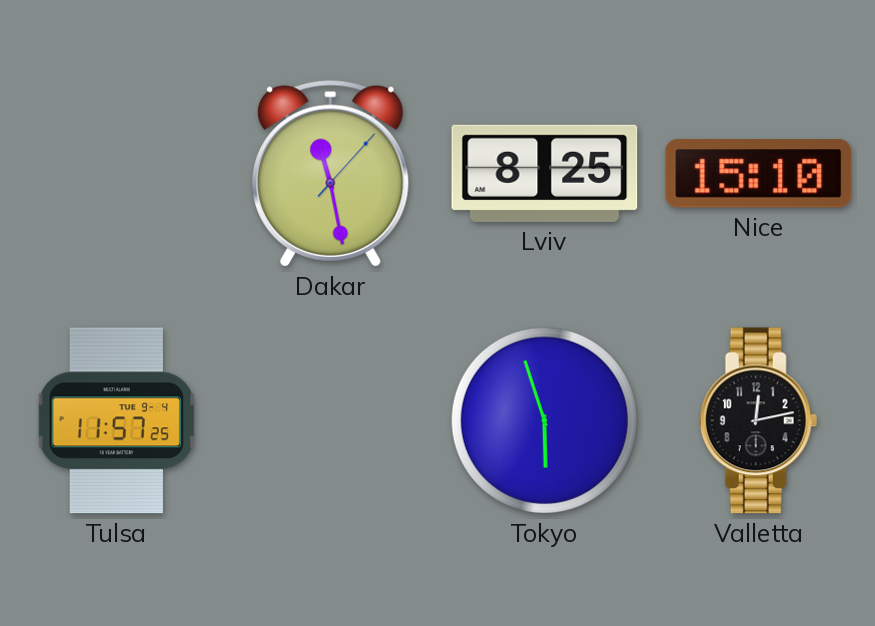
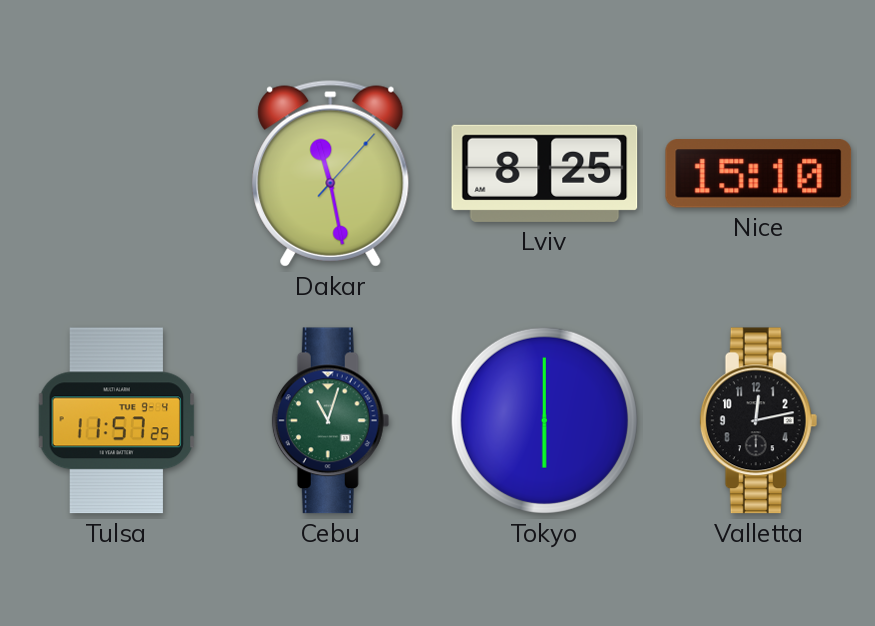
Cebu: none -> 11:03
Tokyo: 5:57 -> 6:00
